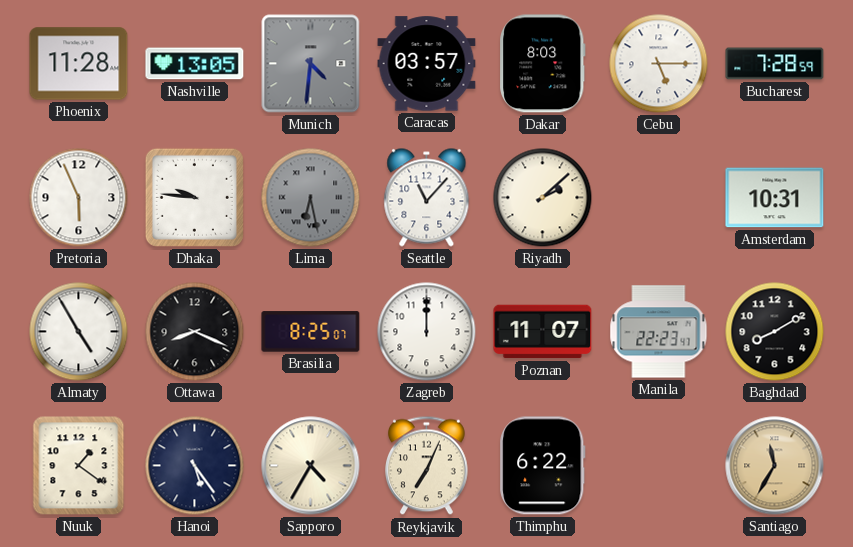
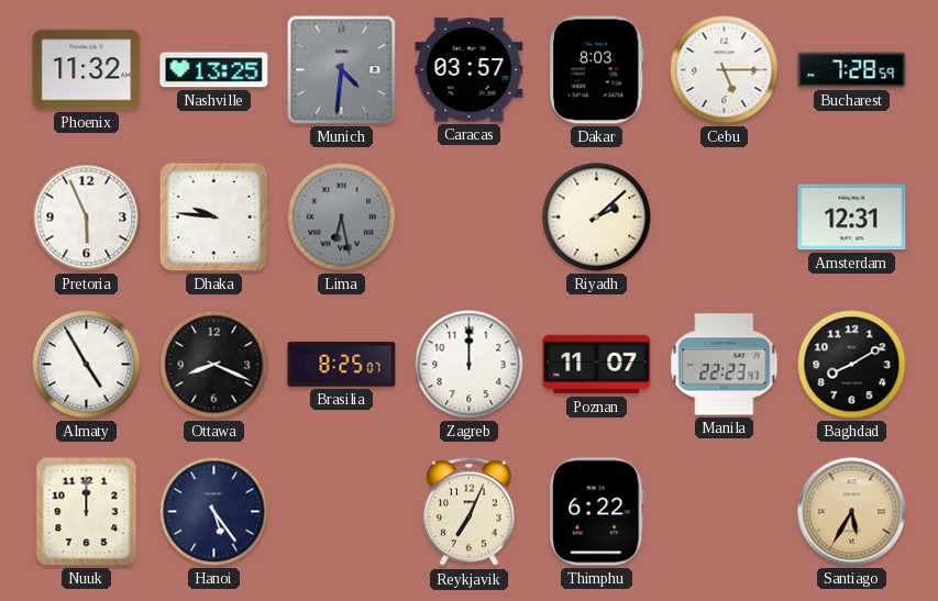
Phoenix: 11:28 -> 11:32
Nashville: 13:05 -> 13:25
Seattle: 11:07 -> none
Amsterdam: 10:31 -> 12:31
Nuuk: 1:21 -> 12:00
Sapporo: 4:35 -> none
Santiago: 11:35 -> 5:35
